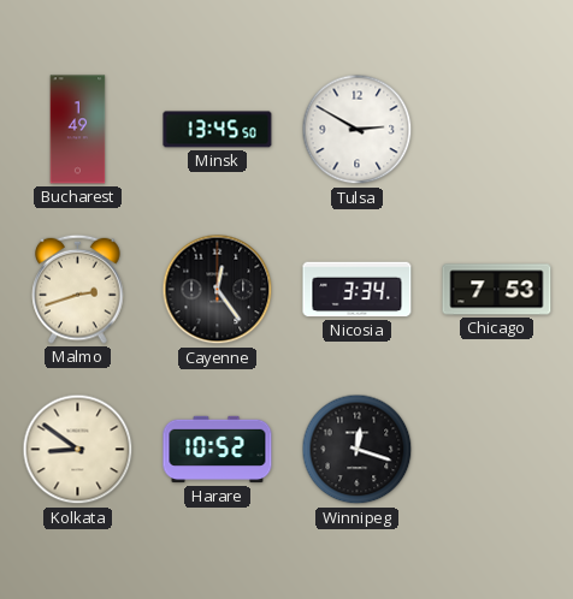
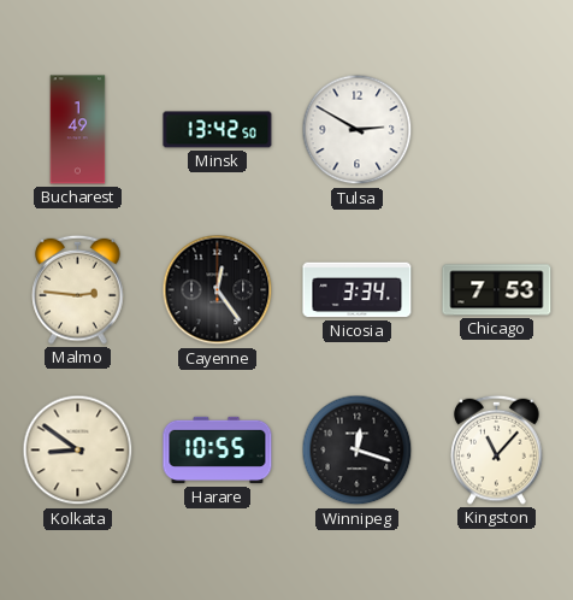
Minsk: 13:45 -> 13:42
Malmo: 2:42 -> 2:46
Harare: 10:52 -> 10:55
Kingston: none -> 11:07
